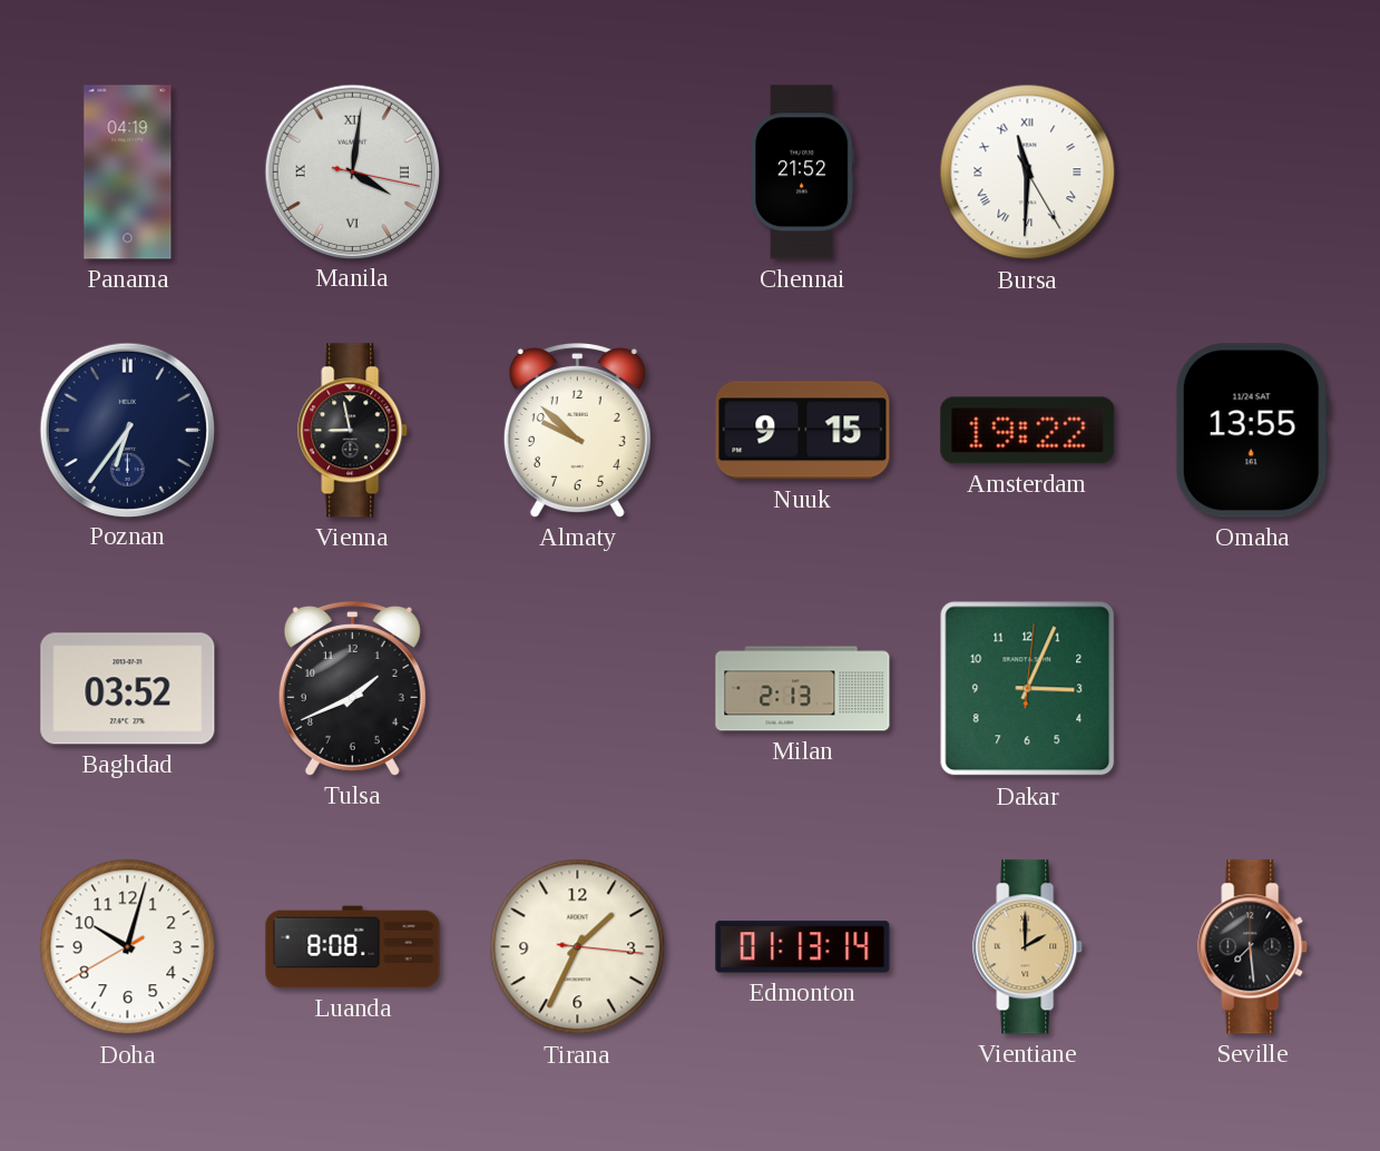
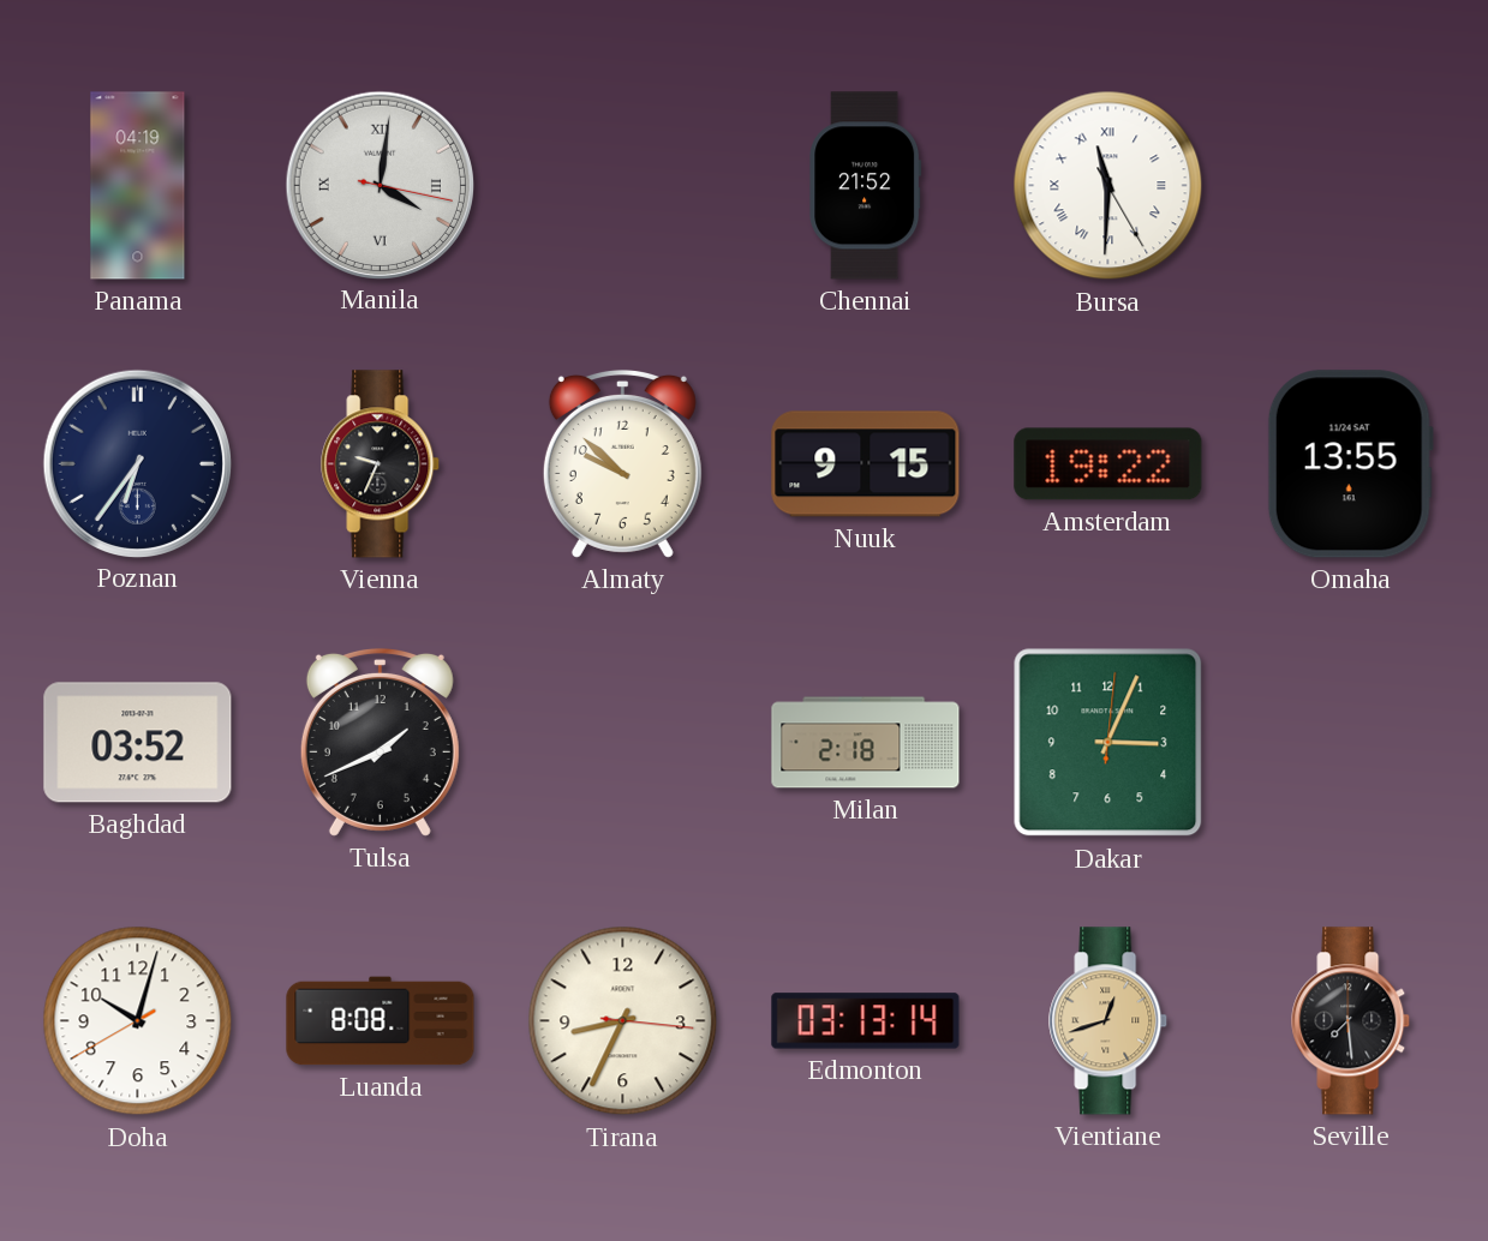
Vienna: 8:58 -> 9:34
Milan: 2:13 -> 2:18
Tirana: 1:34 -> 8:34
Edmonton: 01:13 -> 03:13
Vientiane: 2:00 -> 12:42
